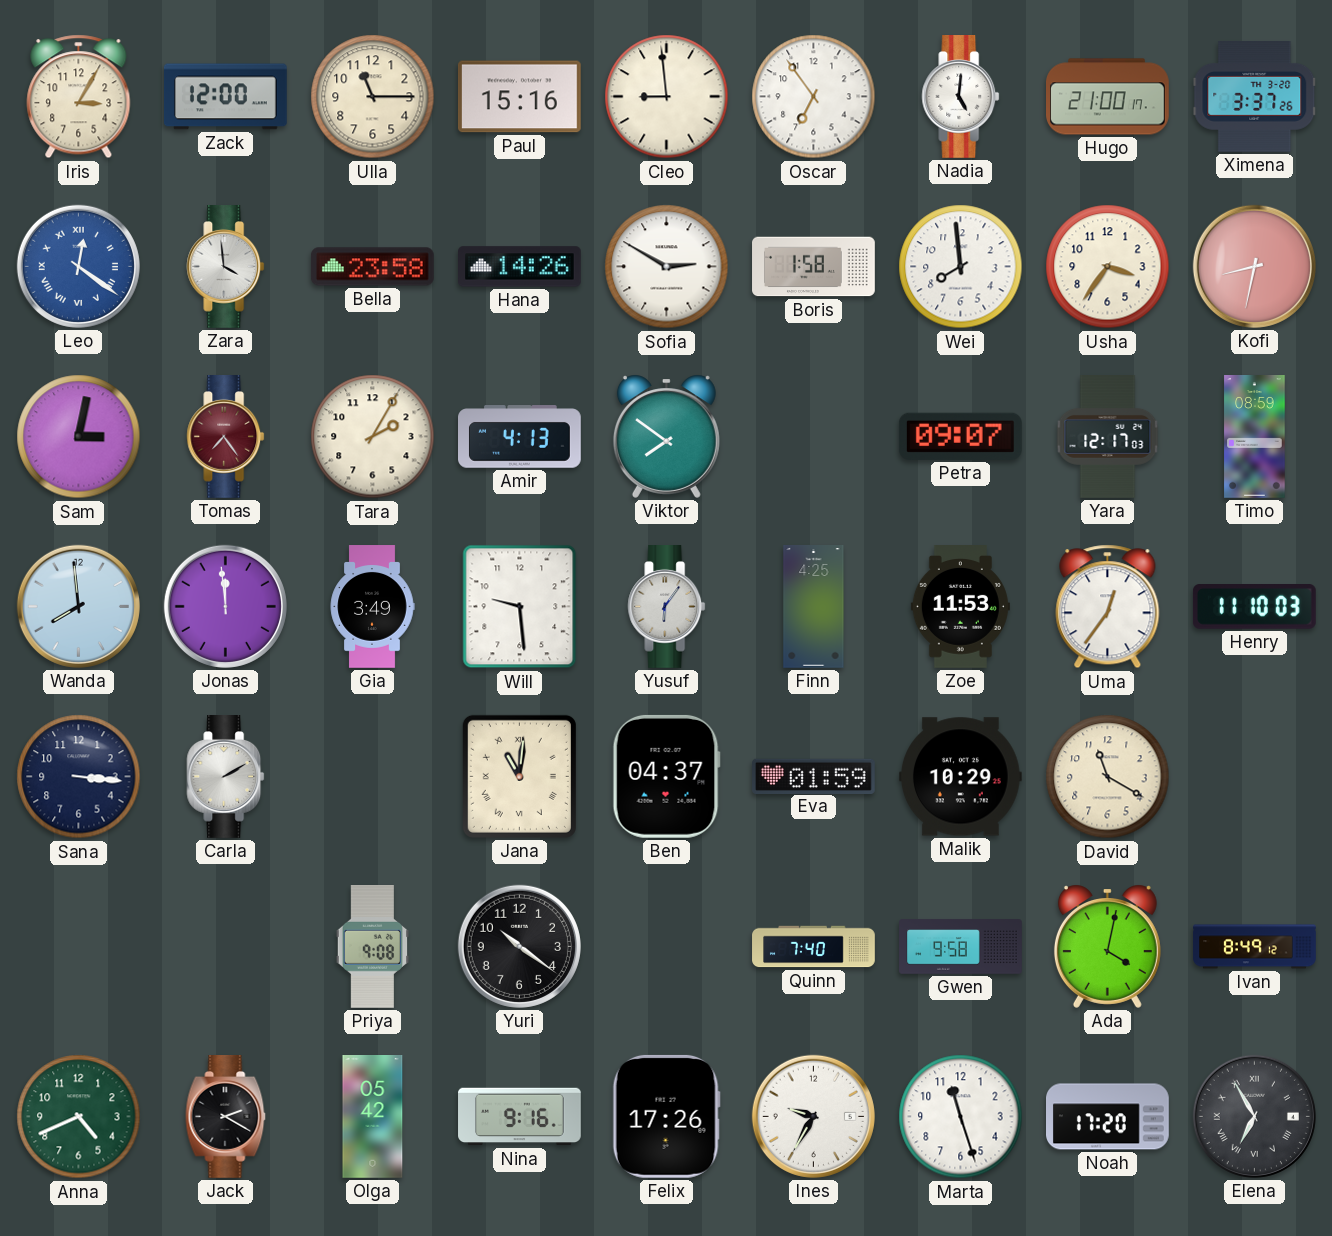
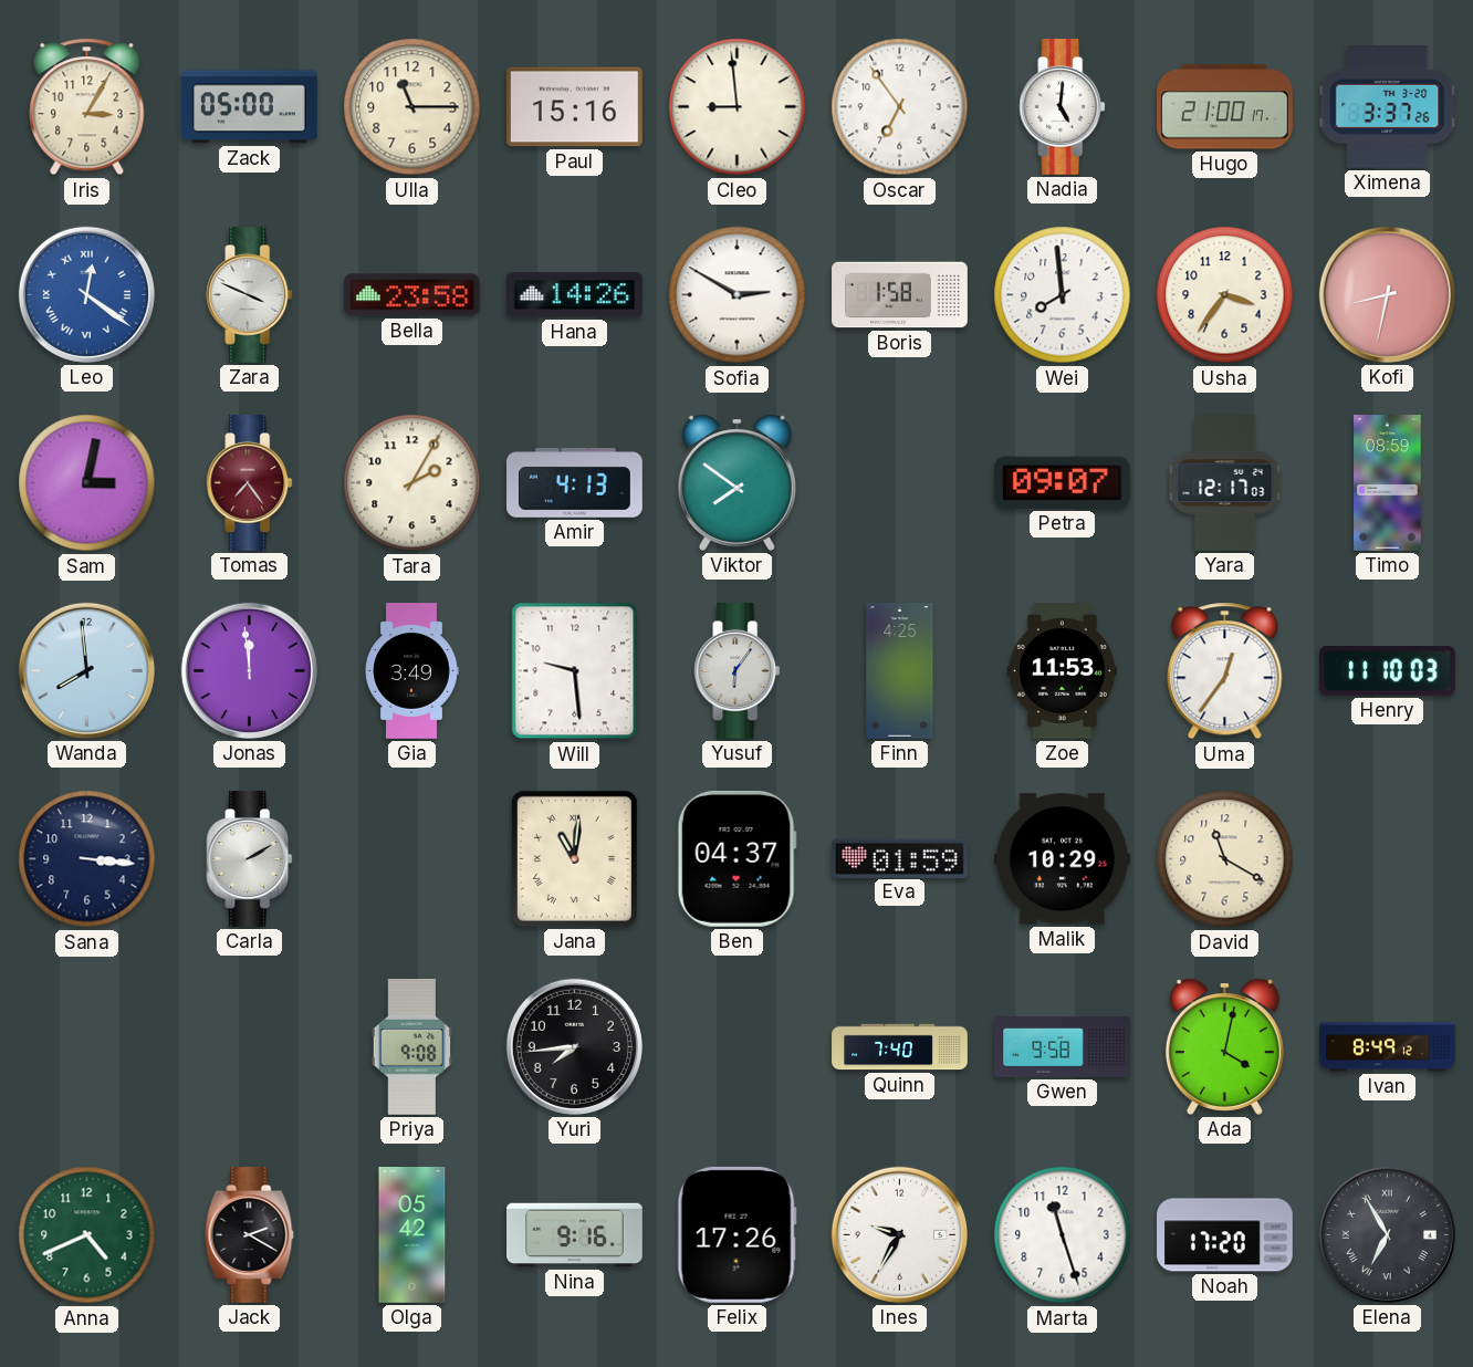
Zack: 12:00 -> 05:00
Zara: 3:59 -> 3:49
Yuri: 10:21 -> 7:44
